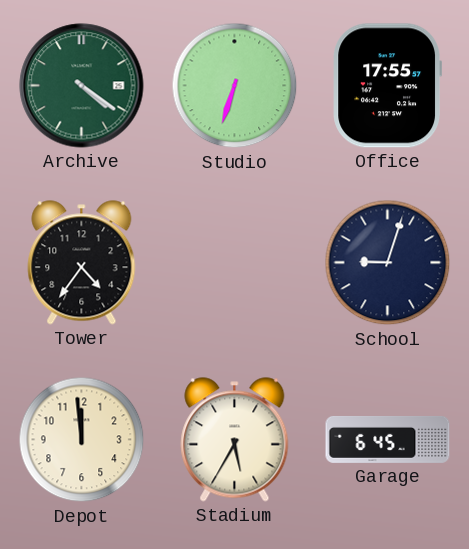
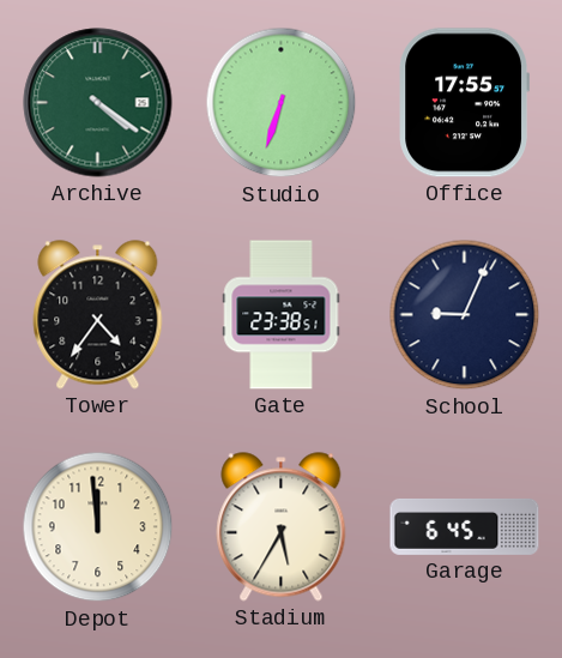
Gate: none -> 23:38
School: 9:03 -> 9:04
